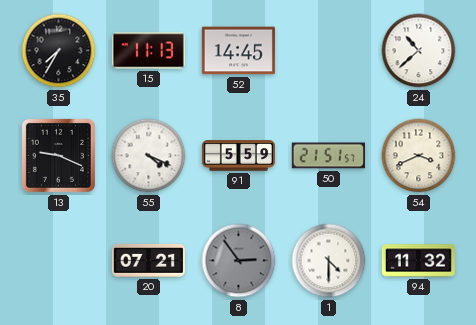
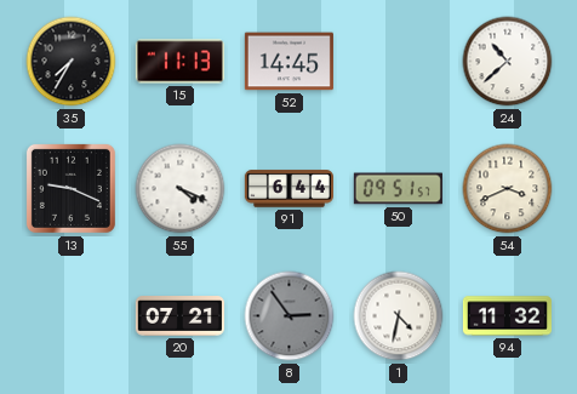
91: 5:59 -> 6:44
50: 21:51 -> 09:51
1: 4:30 -> 4:32
